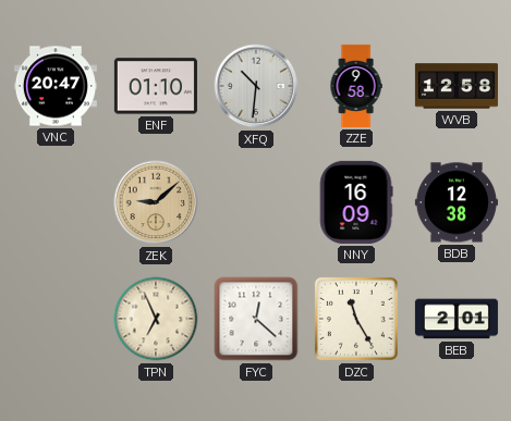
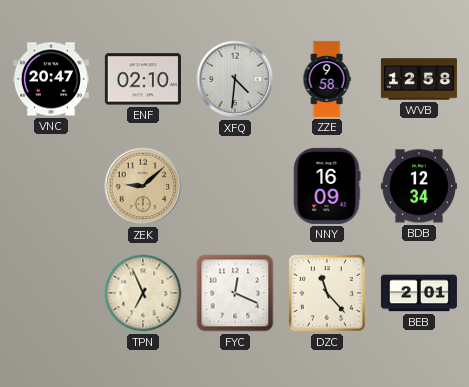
ENF: 01:10 -> 02:10
XFQ: 10:31 -> 4:31
BDB: 12:38 -> 12:34
FYC: 12:22 -> 12:19
DZC: 11:25 -> 11:23
